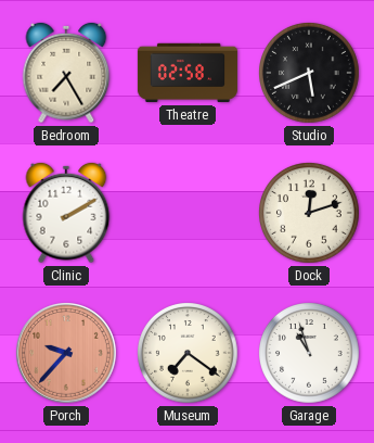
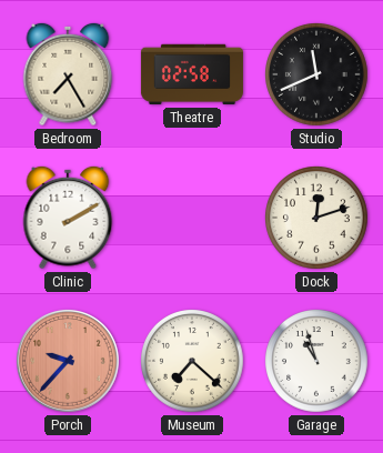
Studio: 5:41 -> 11:41
Museum: 7:21 -> 7:22
